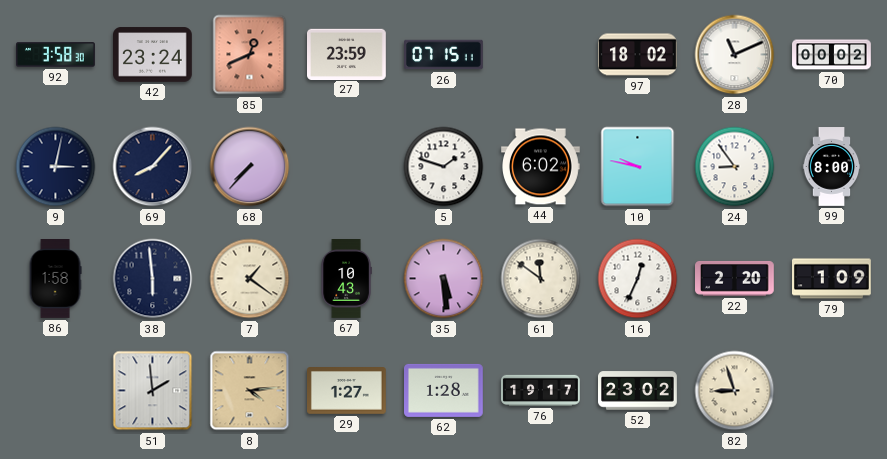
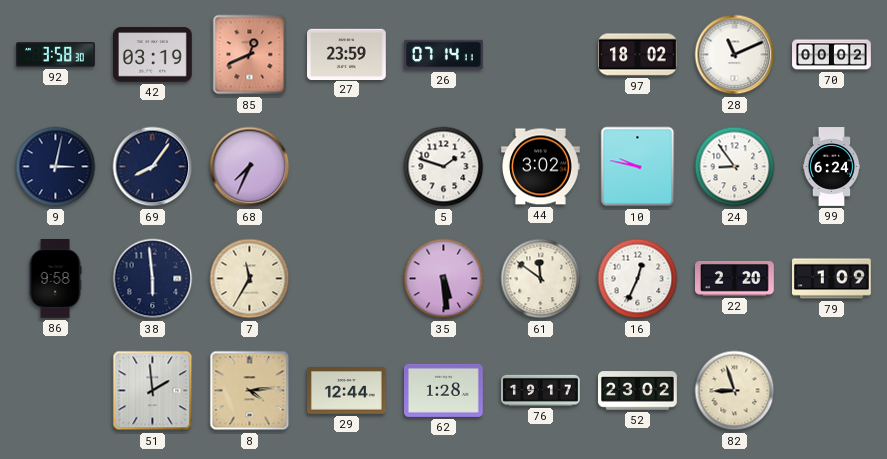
42: 23:24 -> 03:19
26: 07:15 -> 07:14
69: 8:07 -> 8:06
68: 7:37 -> 7:34
44: 6:02 -> 3:02
99: 8:00 -> 6:24
86: 1:58 -> 9:58
7: 1:21 -> 11:35
67: 10:43 -> none
29: 1:27 -> 12:44
